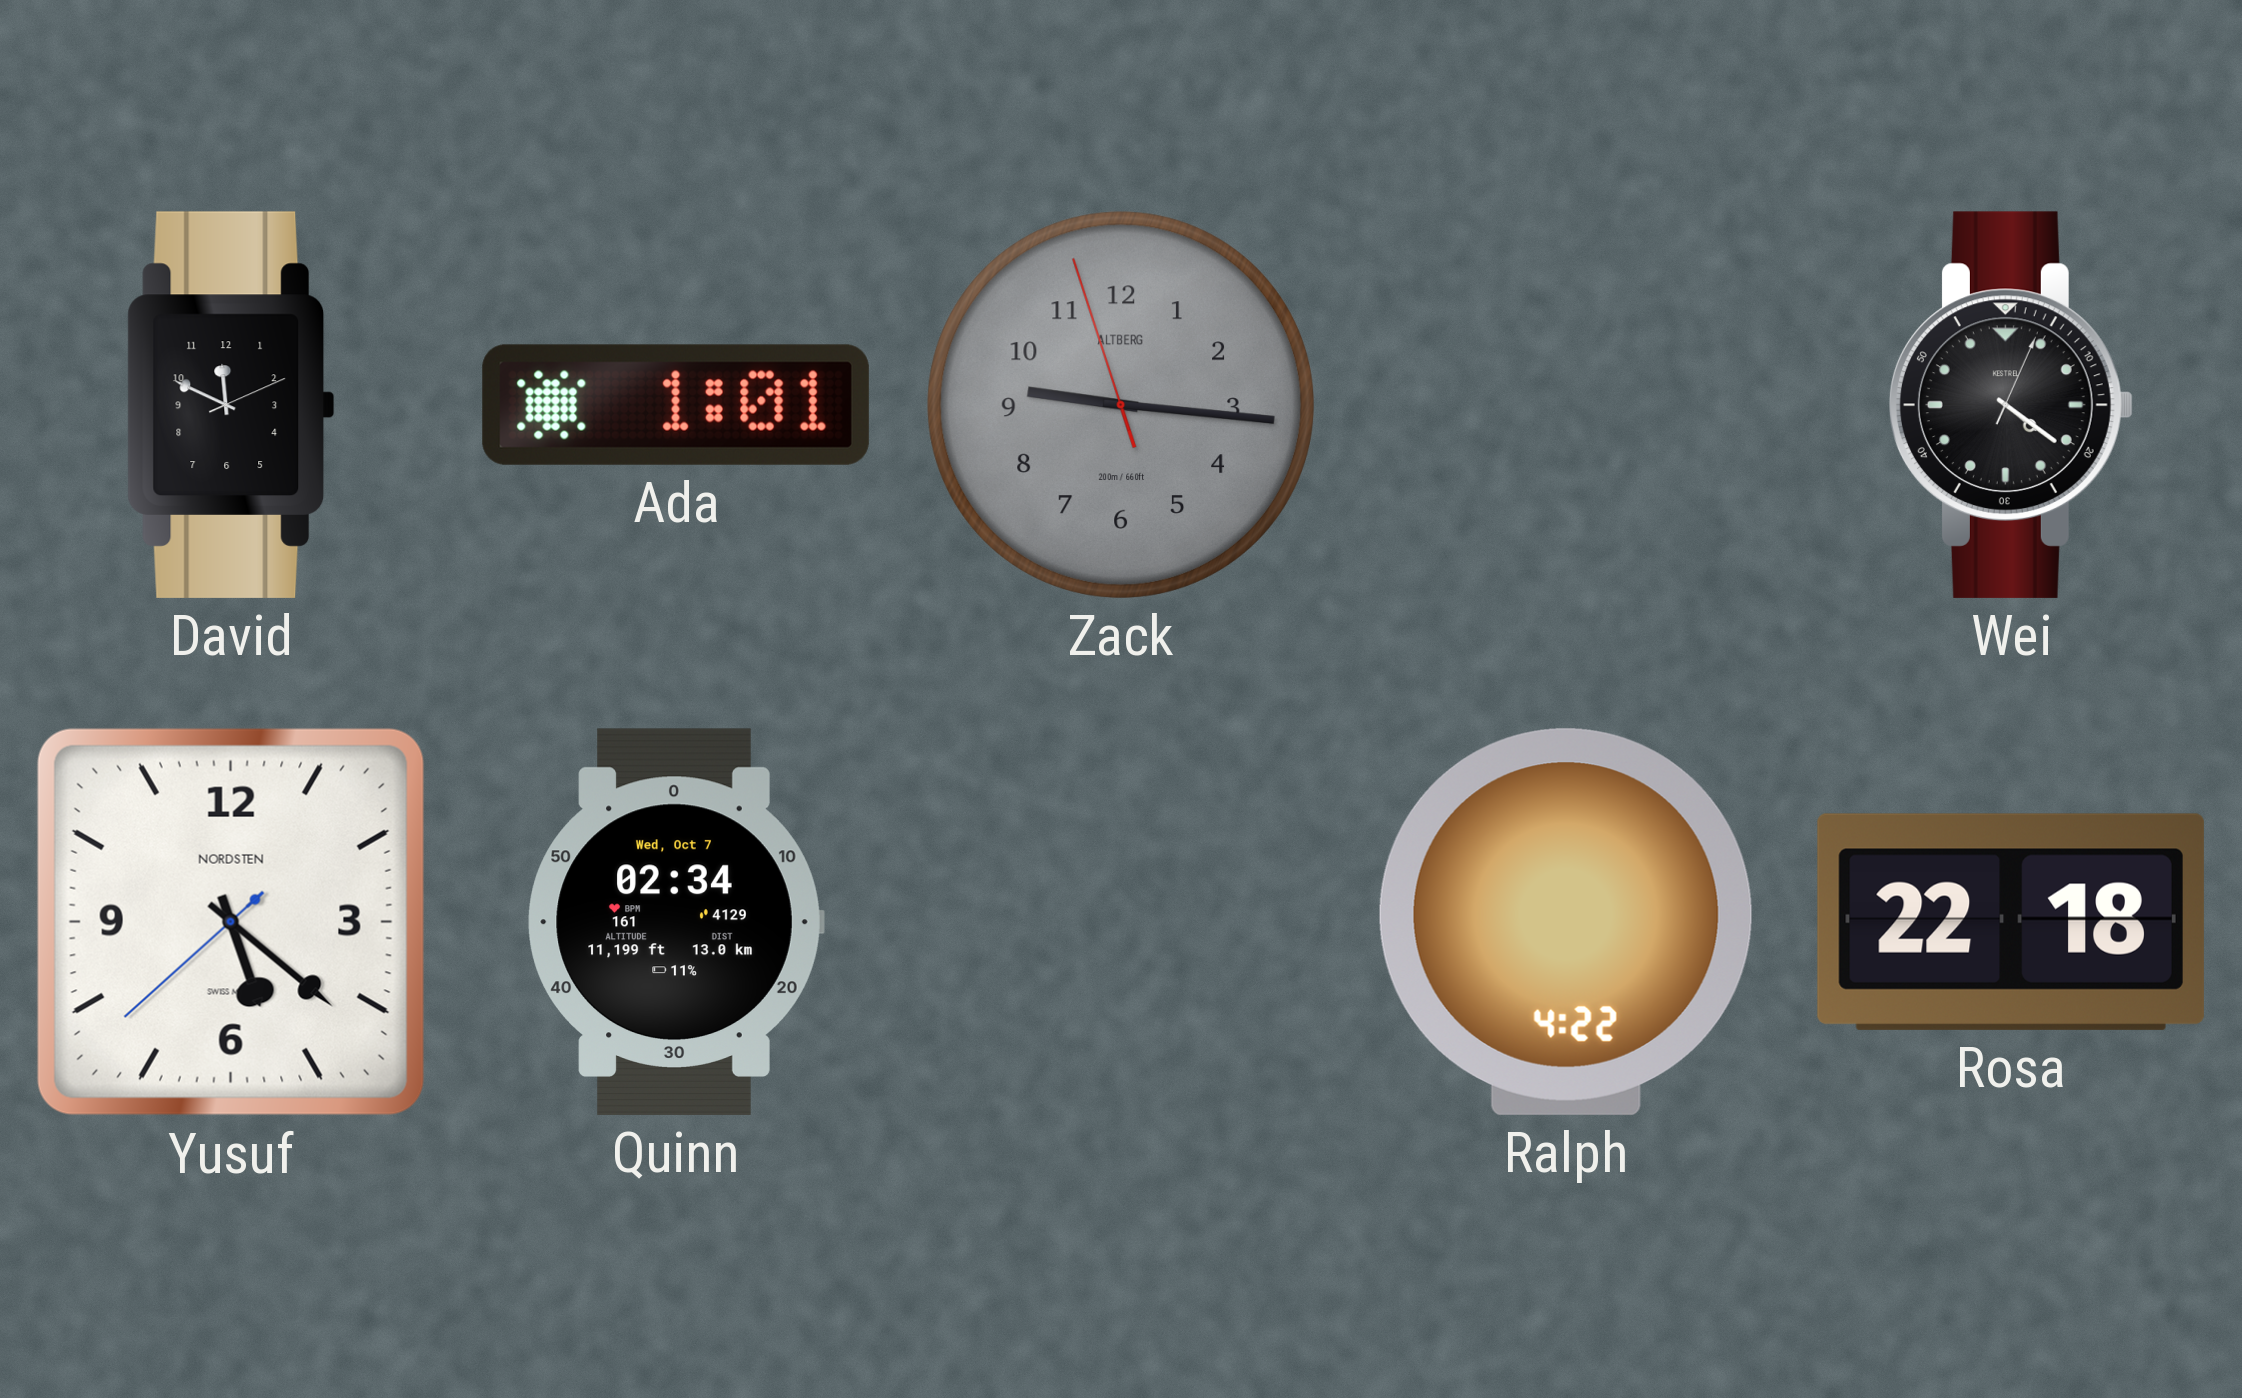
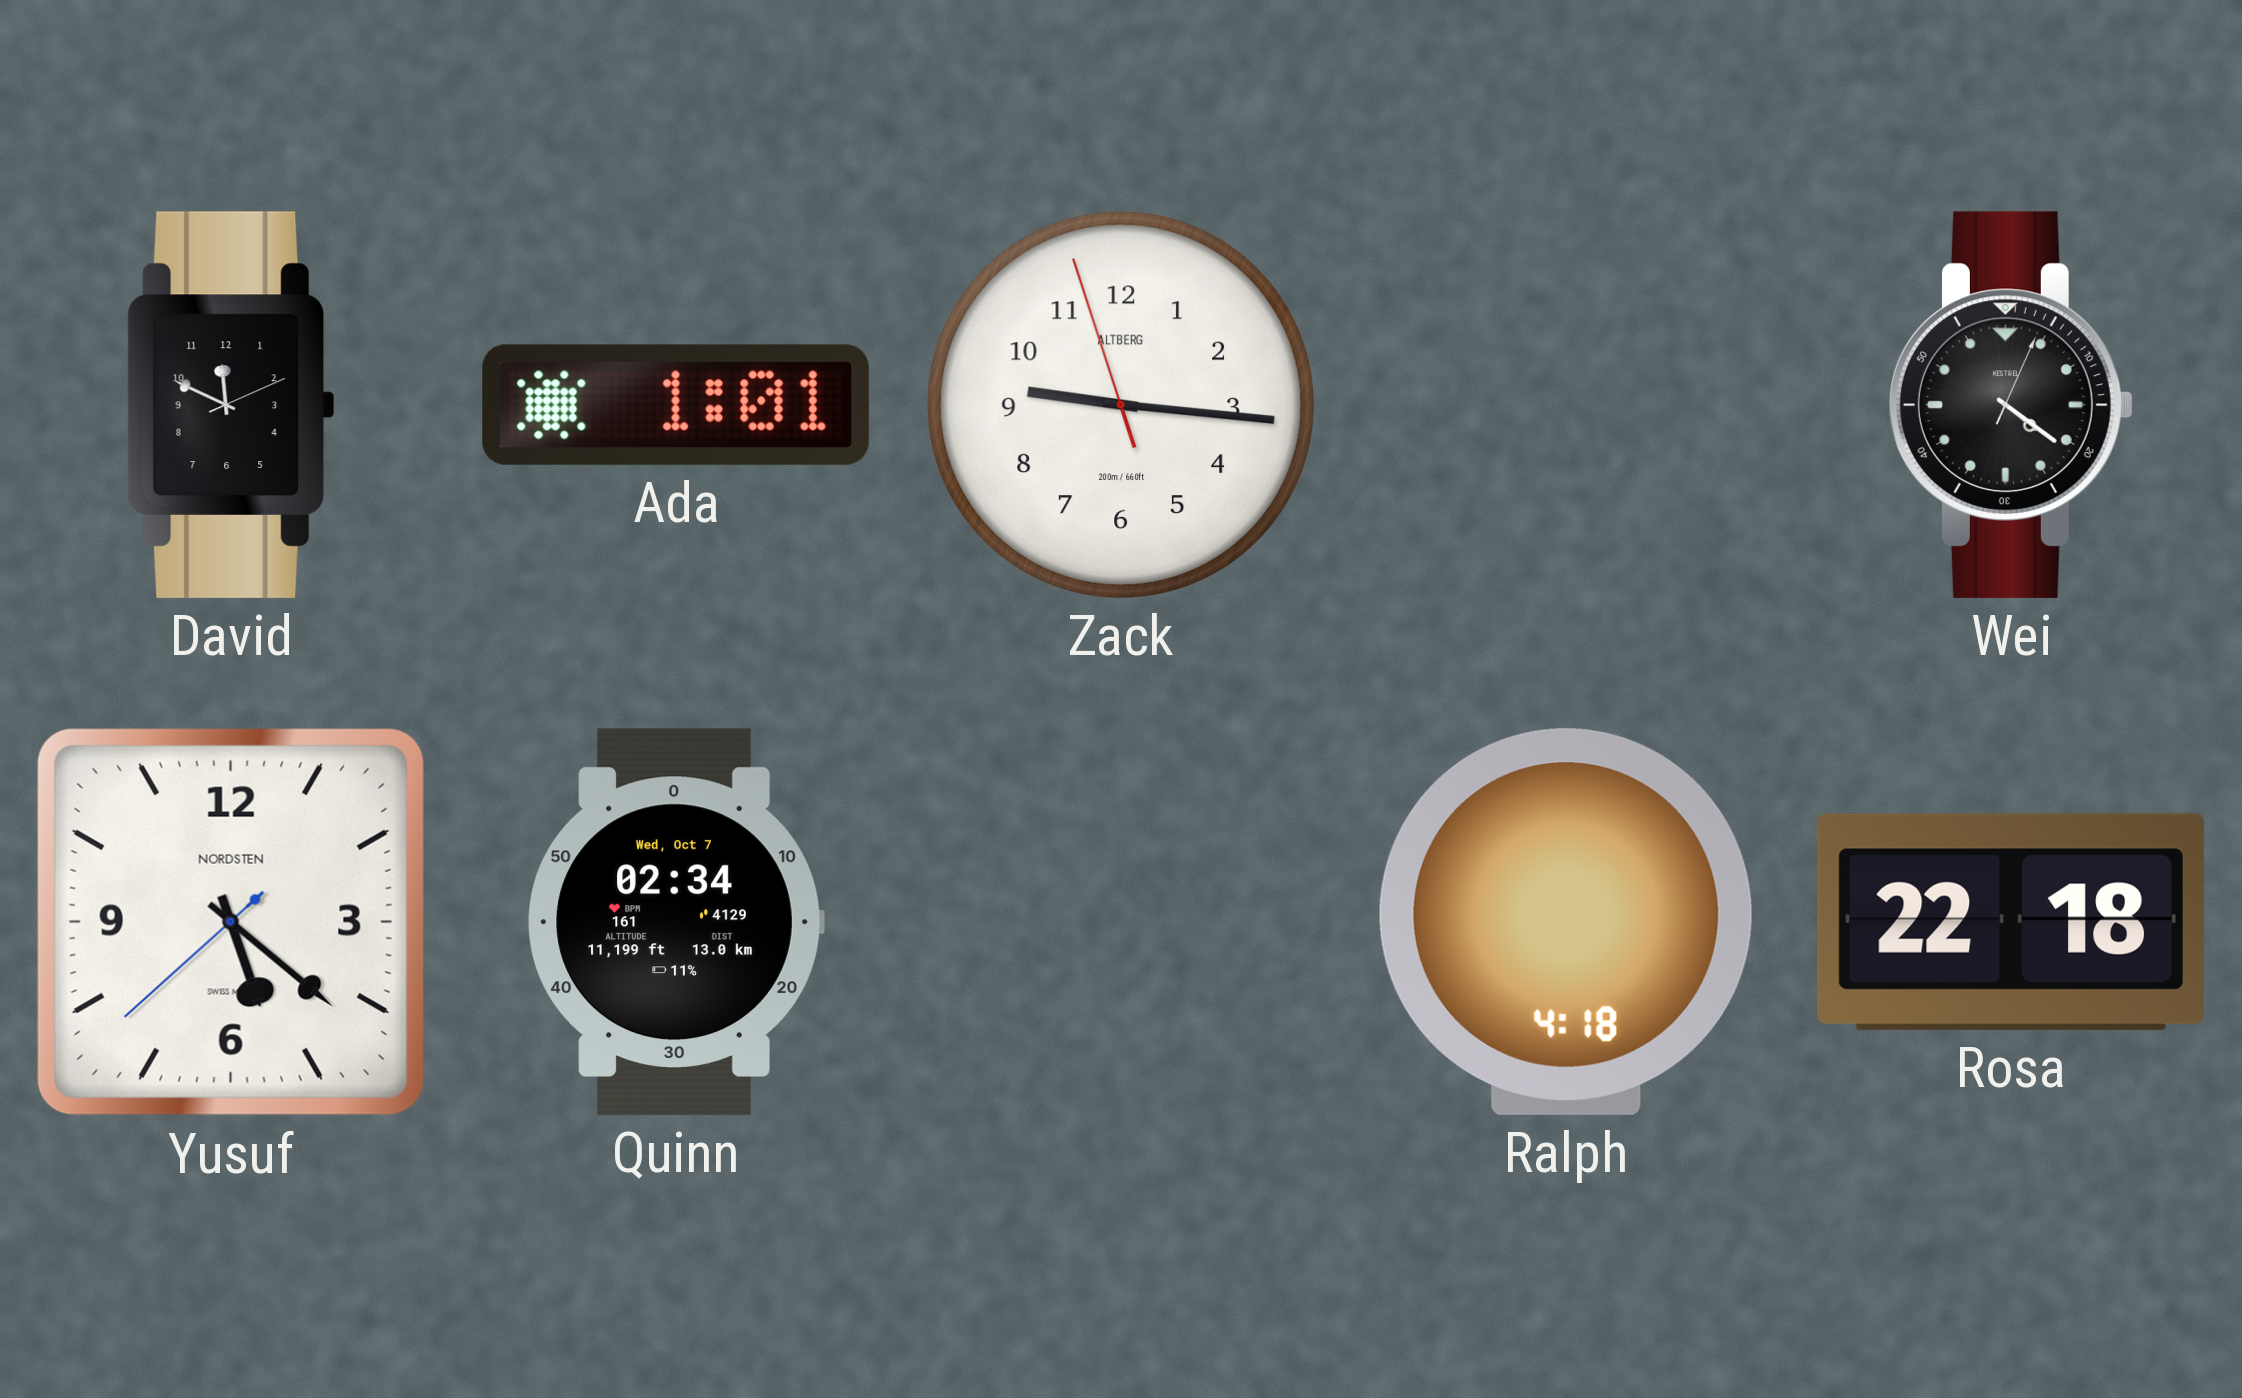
Zack dial: grey -> white
Ralph: 4:22 -> 4:18
